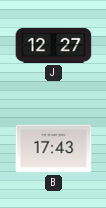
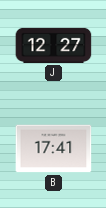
B: 17:43 -> 17:41
